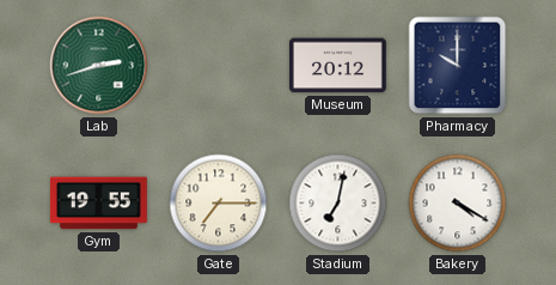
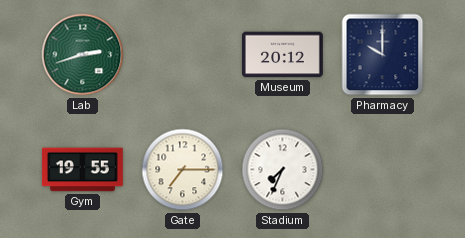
Stadium: 7:02 -> 7:34
Bakery: 4:20 -> none
